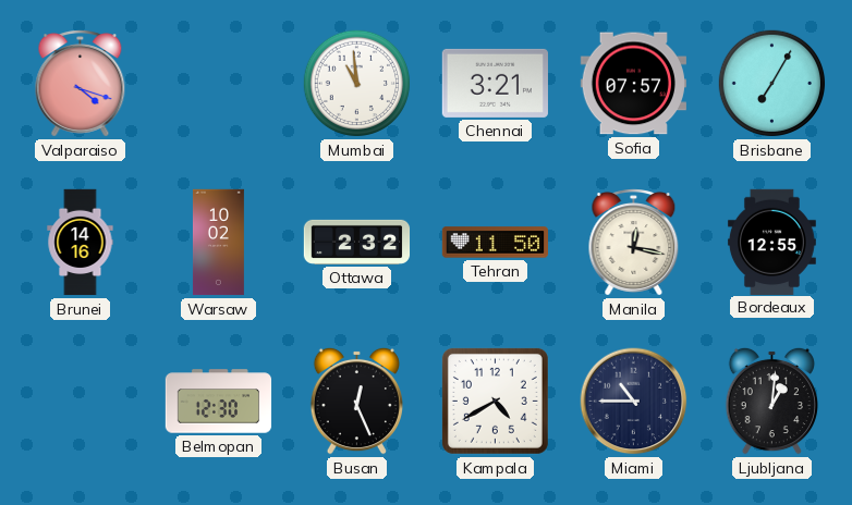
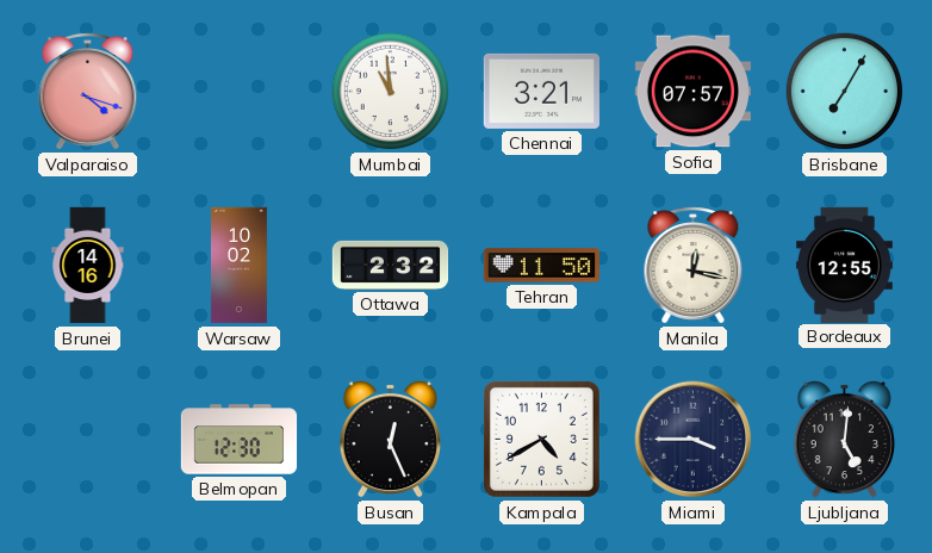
Miami: 10:45 -> 3:45
Ljubljana: 1:01 -> 5:01
